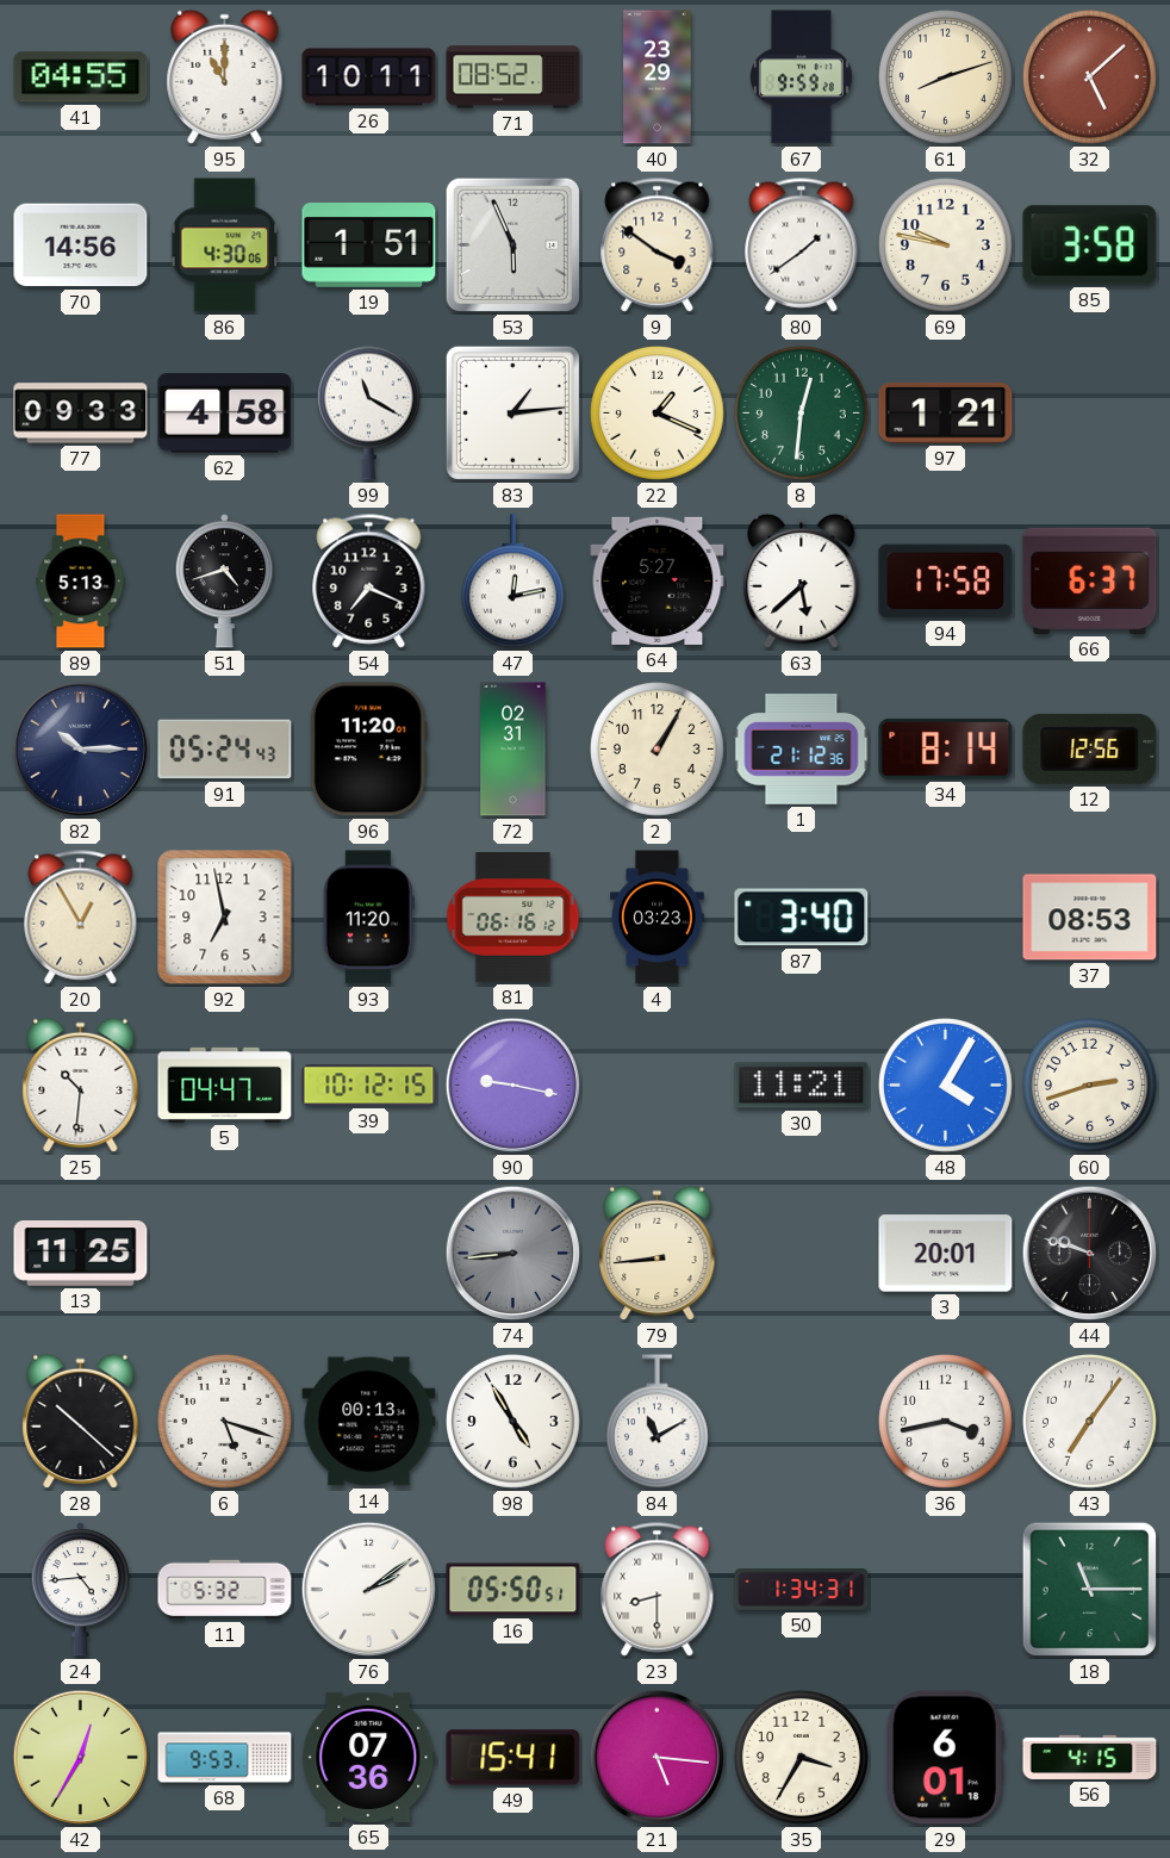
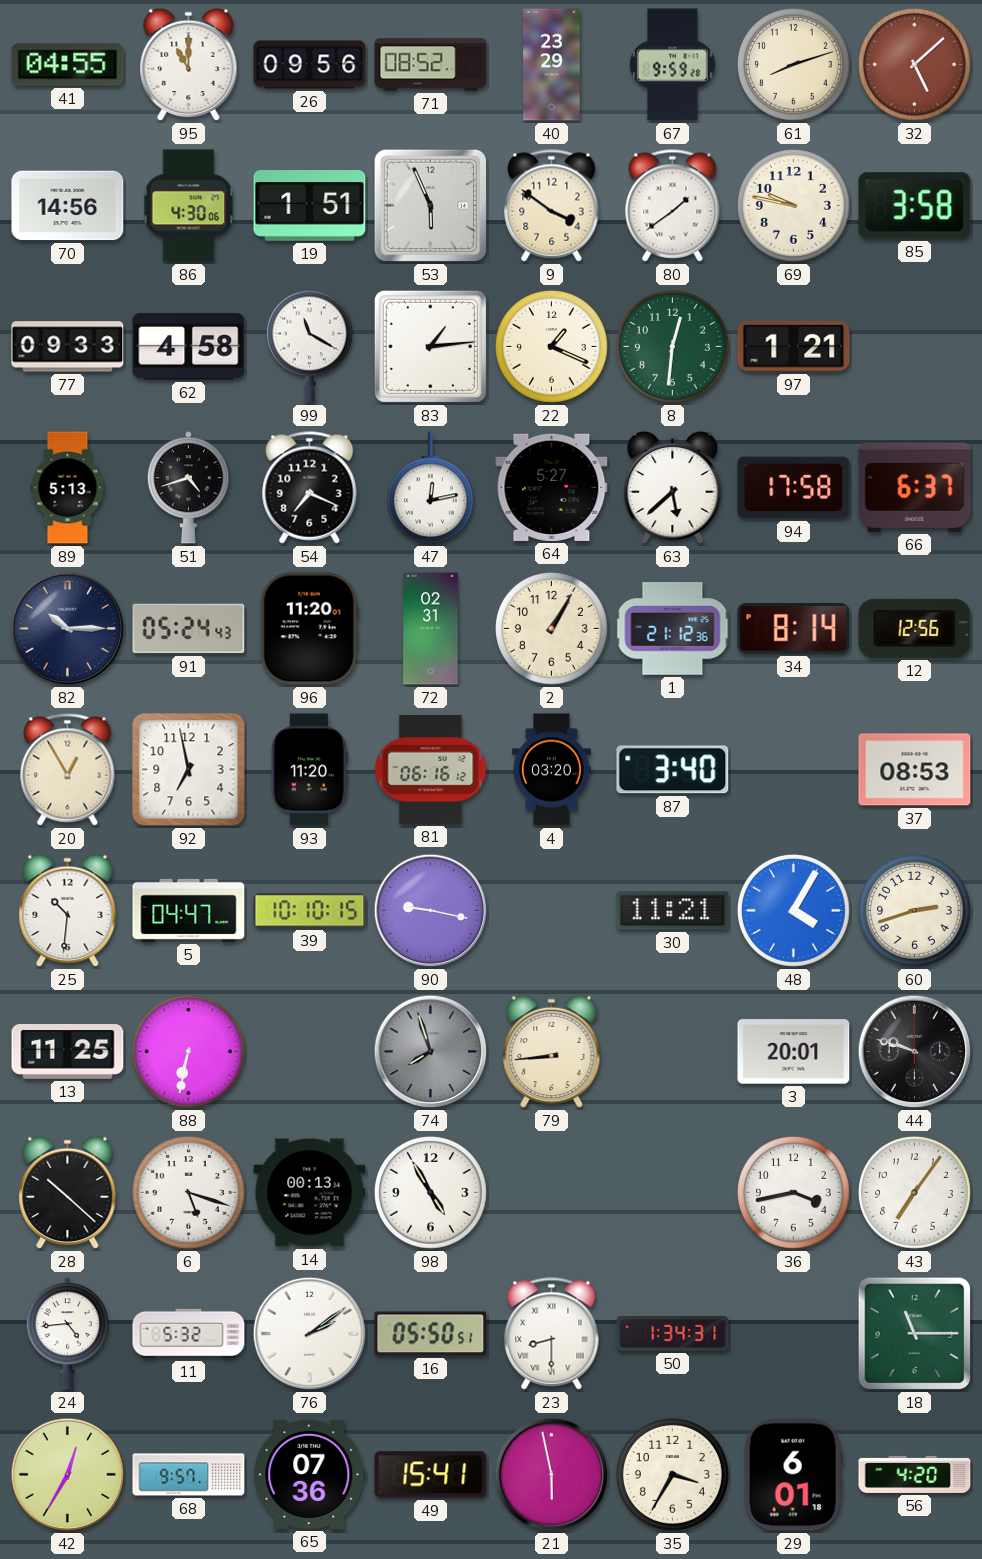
26: 10:11 -> 09:56
4: 03:23 -> 03:20
39: 10:12 -> 10:10
88: none -> 6:32
74: 8:44 -> 7:57
84: 11:10 -> none
68: 9:53 -> 9:57
21: 5:16 -> 5:58
56: 4:15 -> 4:20
